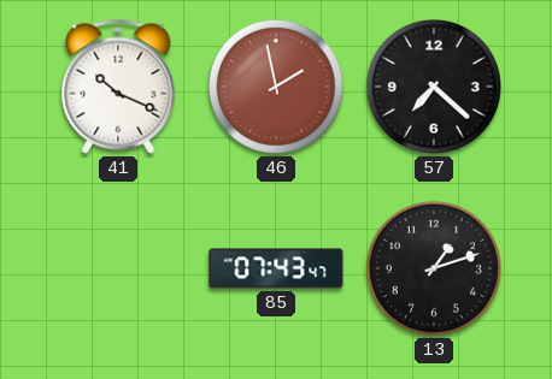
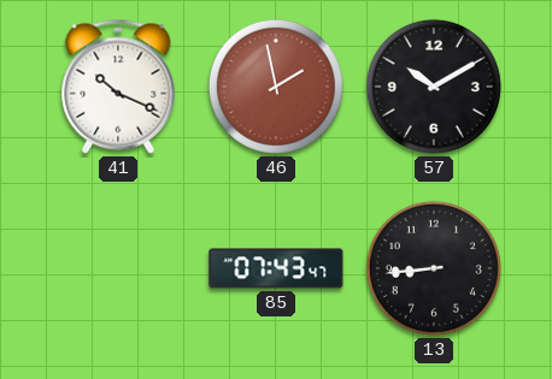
57: 7:22 -> 10:10
13: 1:12 -> 8:44
